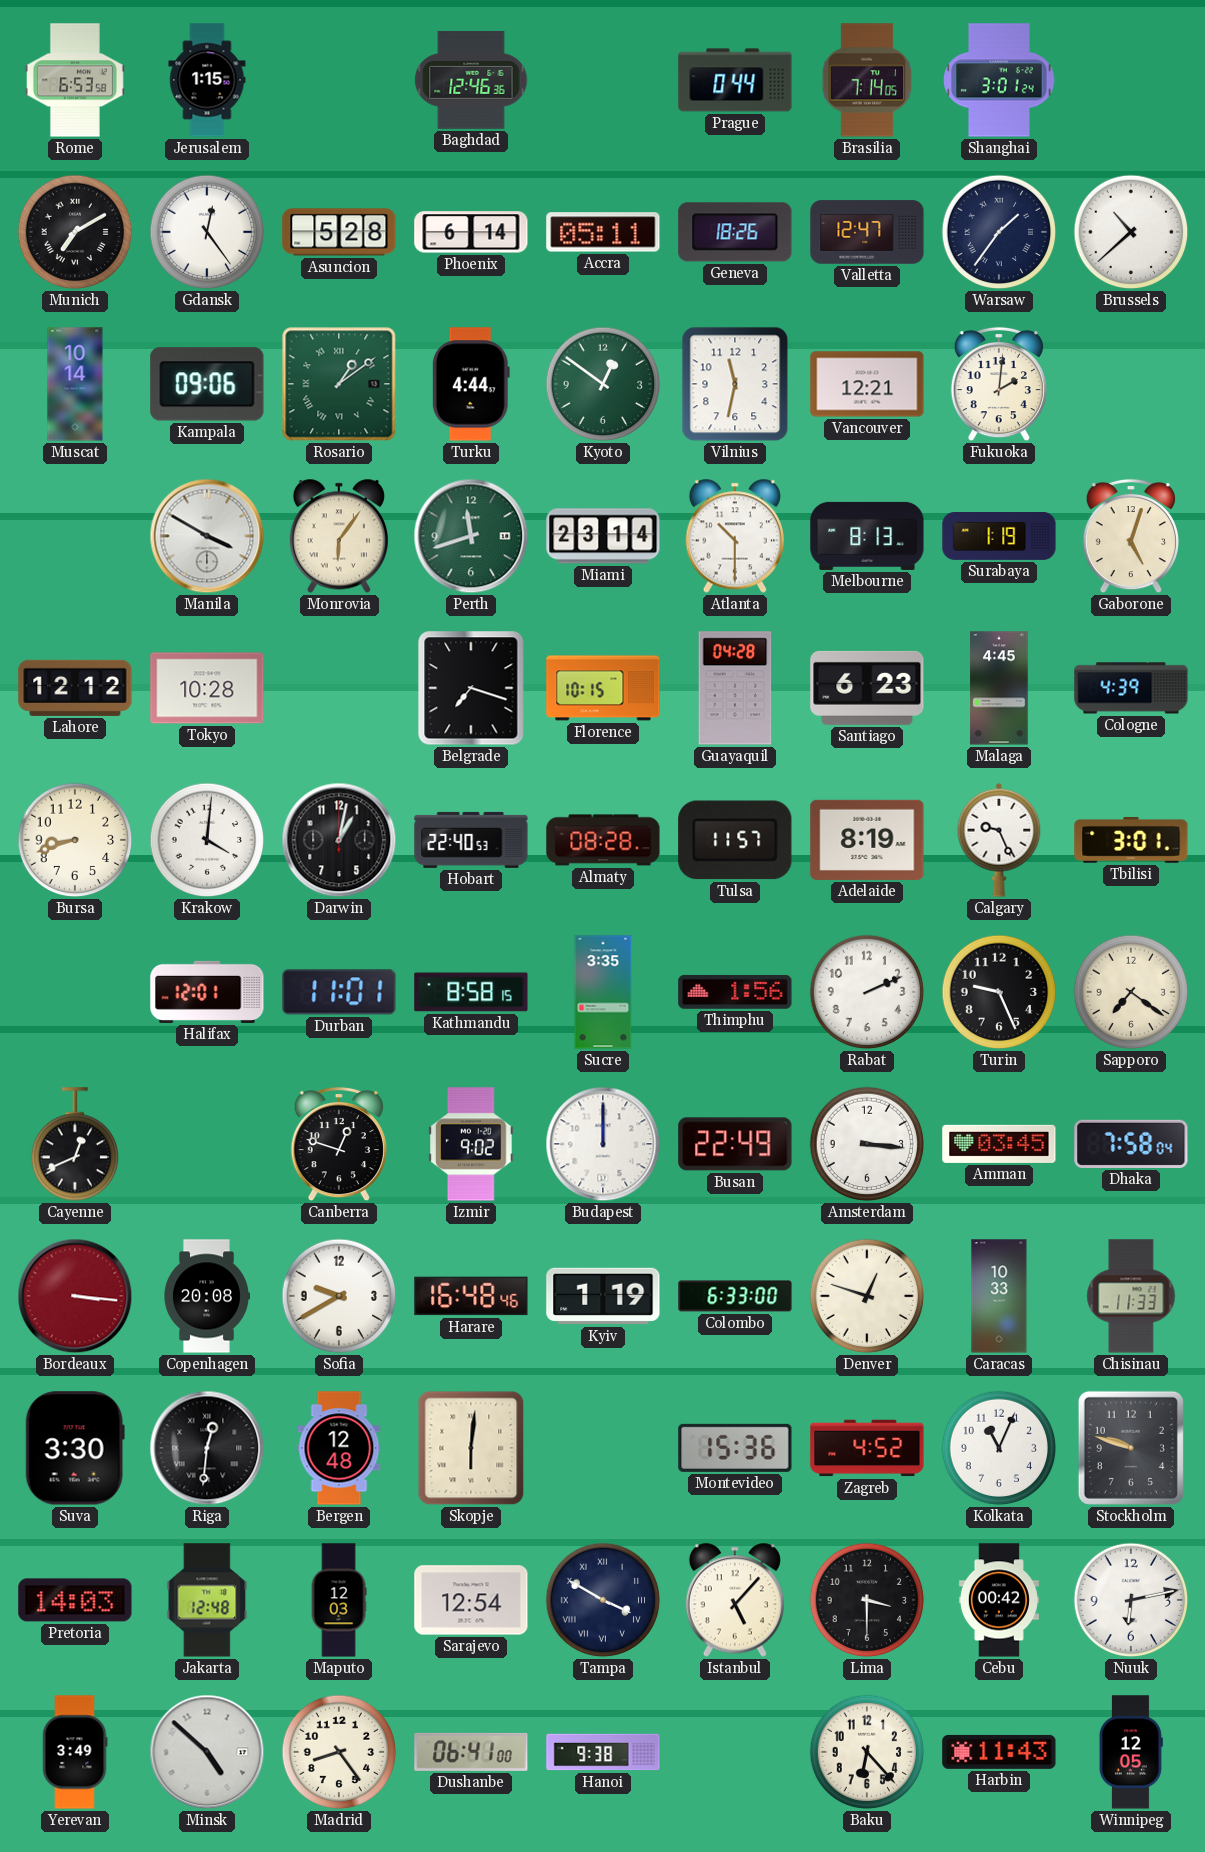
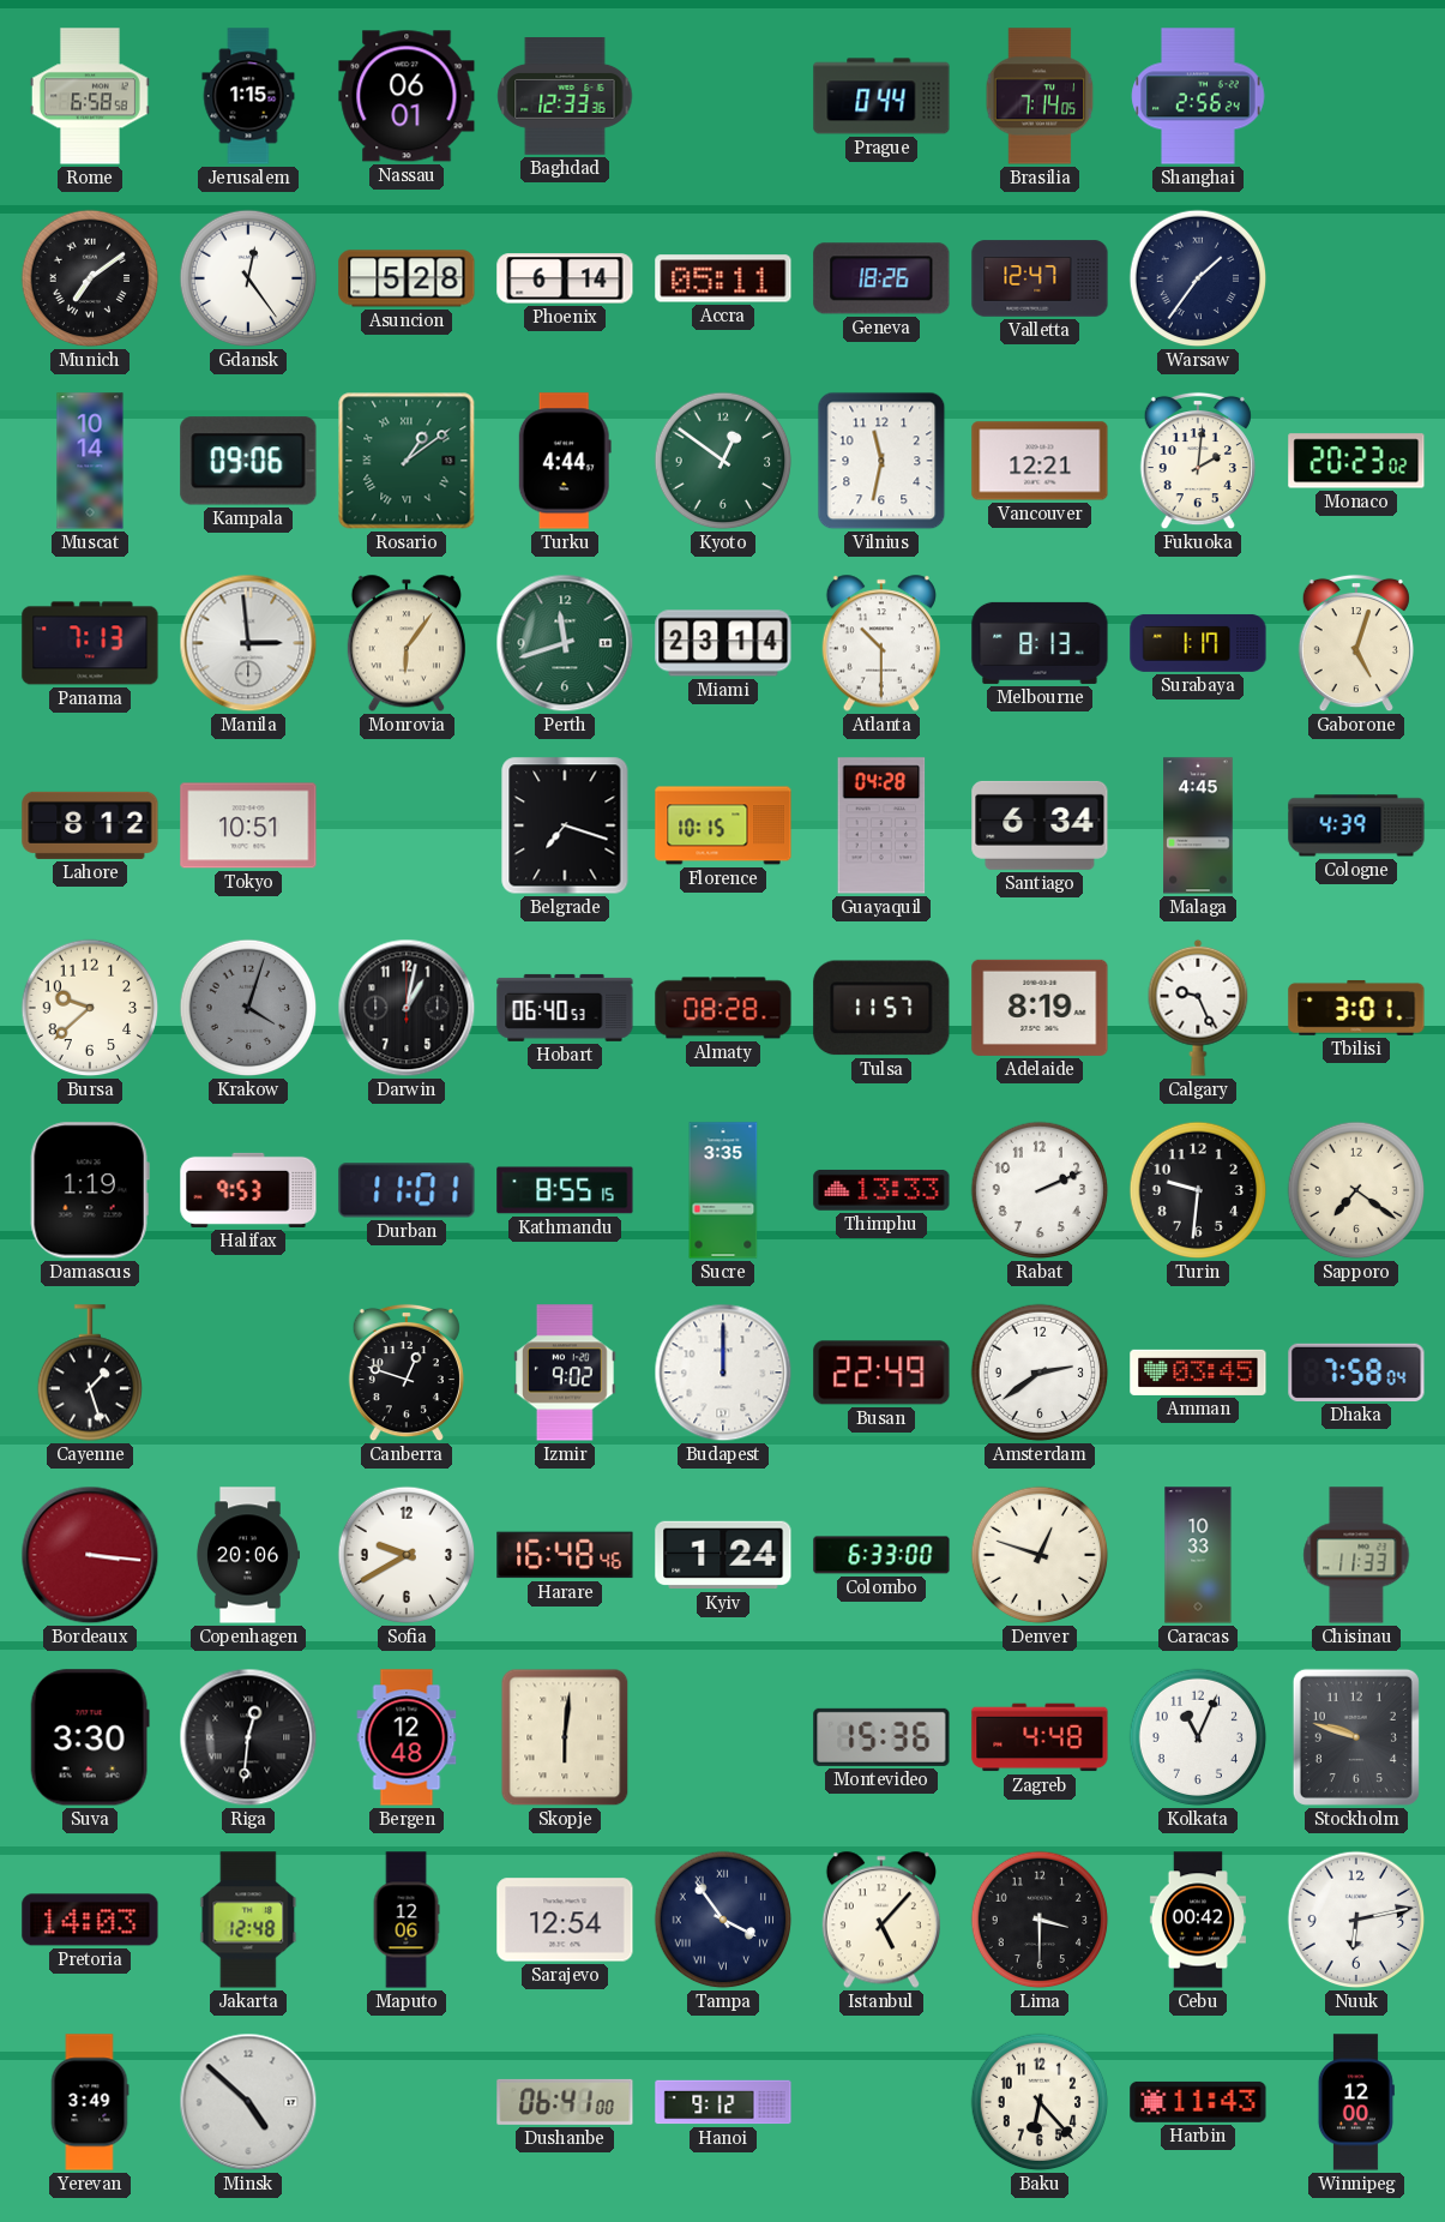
Rome: 6:53 -> 6:58
Nassau: none -> 06:01
Baghdad: 12:46 -> 12:33
Shanghai: 3:01 -> 2:56
Munich: 7:10 -> 7:09
Brussels: 10:38 -> none
Monaco: none -> 20:23
Panama: none -> 7:13
Manila: 3:50 -> 2:59
Surabaya: 1:19 -> 1:17
Lahore: 12:12 -> 8:12
Tokyo: 10:28 -> 10:51
Santiago: 6:23 -> 6:34
Bursa: 8:42 -> 9:38
Krakow: 4:01 -> 4:03
Krakow dial: white -> grey
Hobart: 22:40 -> 06:40
Damascus: none -> 1:19
Halifax: 12:01 -> 9:53
Kathmandu: 8:58 -> 8:55
Thimphu: 1:56 -> 13:33
Turin: 9:26 -> 9:31
Cayenne: 12:41 -> 1:27
Amsterdam: 3:16 -> 2:39
Copenhagen: 20:08 -> 20:06
Kyiv: 1:19 -> 1:24
Zagreb: 4:52 -> 4:48
Maputo: 12:03 -> 12:06
Tampa: 3:50 -> 3:54
Madrid: 8:24 -> none
Hanoi: 9:38 -> 9:12
Winnipeg: 12:05 -> 12:00
